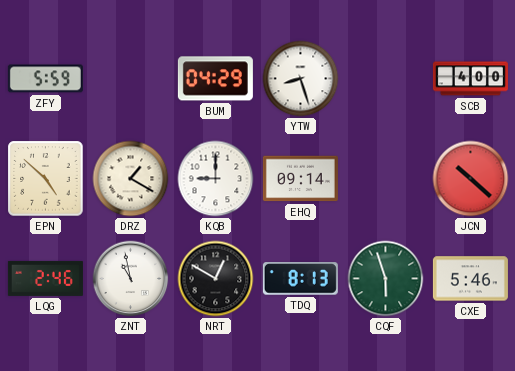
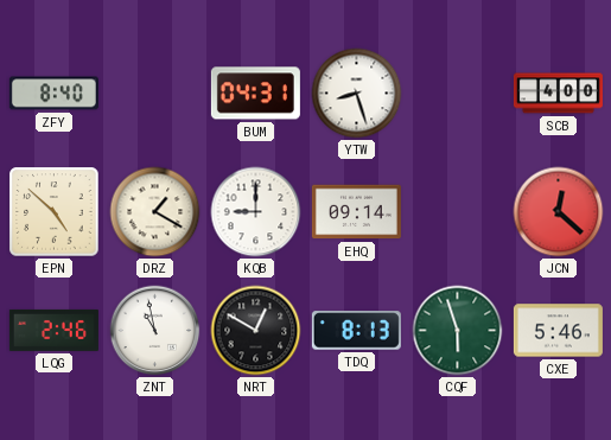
ZFY: 5:59 -> 8:40
BUM: 04:29 -> 04:31
JCN: 10:22 -> 12:22
